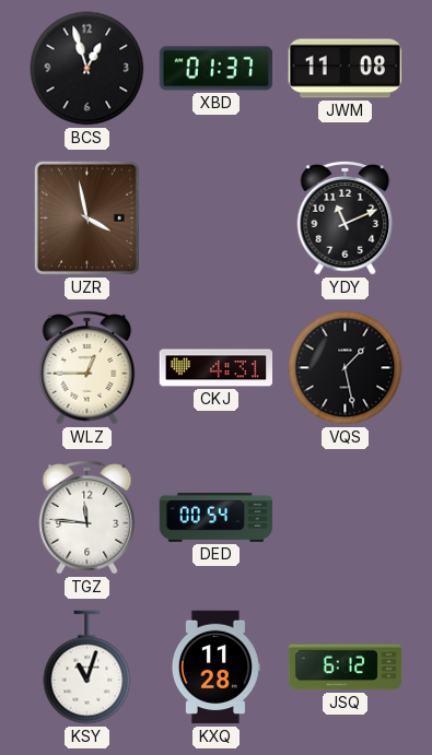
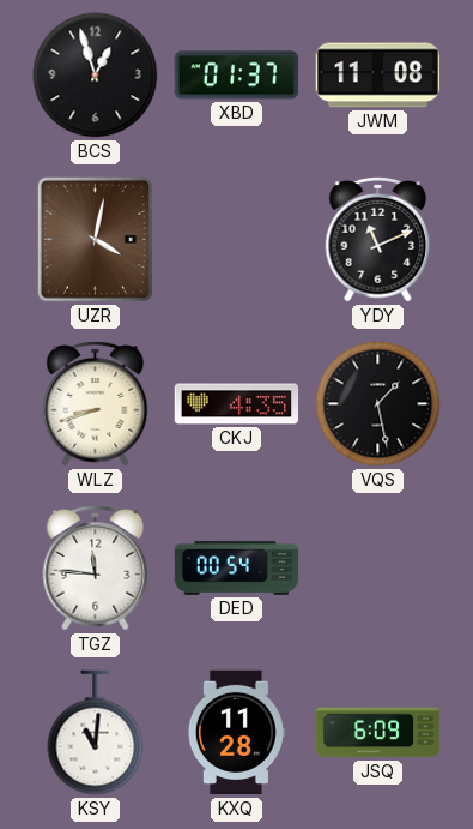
UZR: 3:58 -> 4:02
WLZ: 12:45 -> 8:42
CKJ: 4:31 -> 4:35
KSY: 11:03 -> 11:01
JSQ: 6:12 -> 6:09
